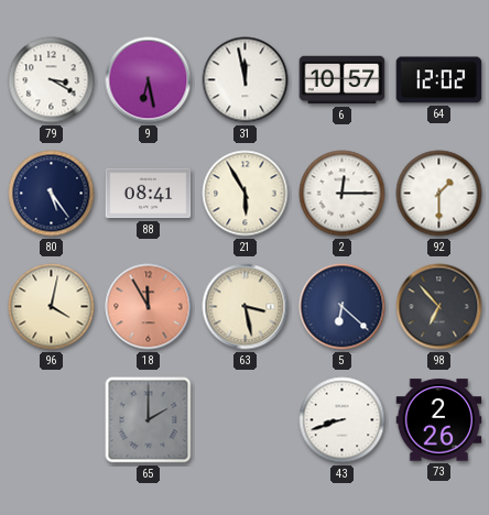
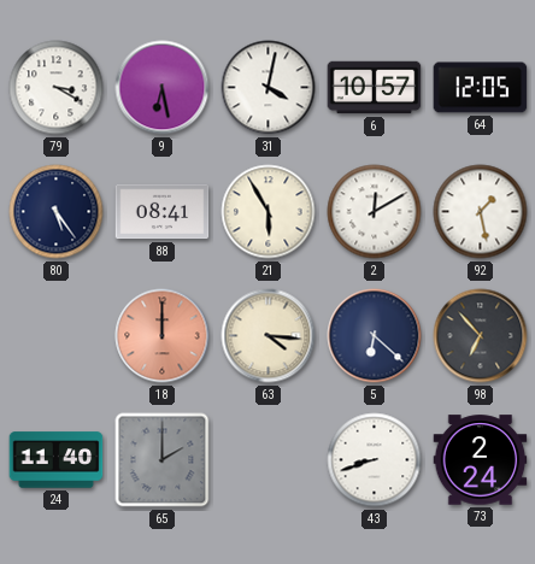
31: 11:58 -> 4:02
64: 12:02 -> 12:05
2: 12:15 -> 12:10
92: 1:30 -> 1:28
96: 4:02 -> none
18: 11:55 -> 12:00
63: 3:28 -> 4:16
24: none -> 11:40
73: 2:26 -> 2:24
